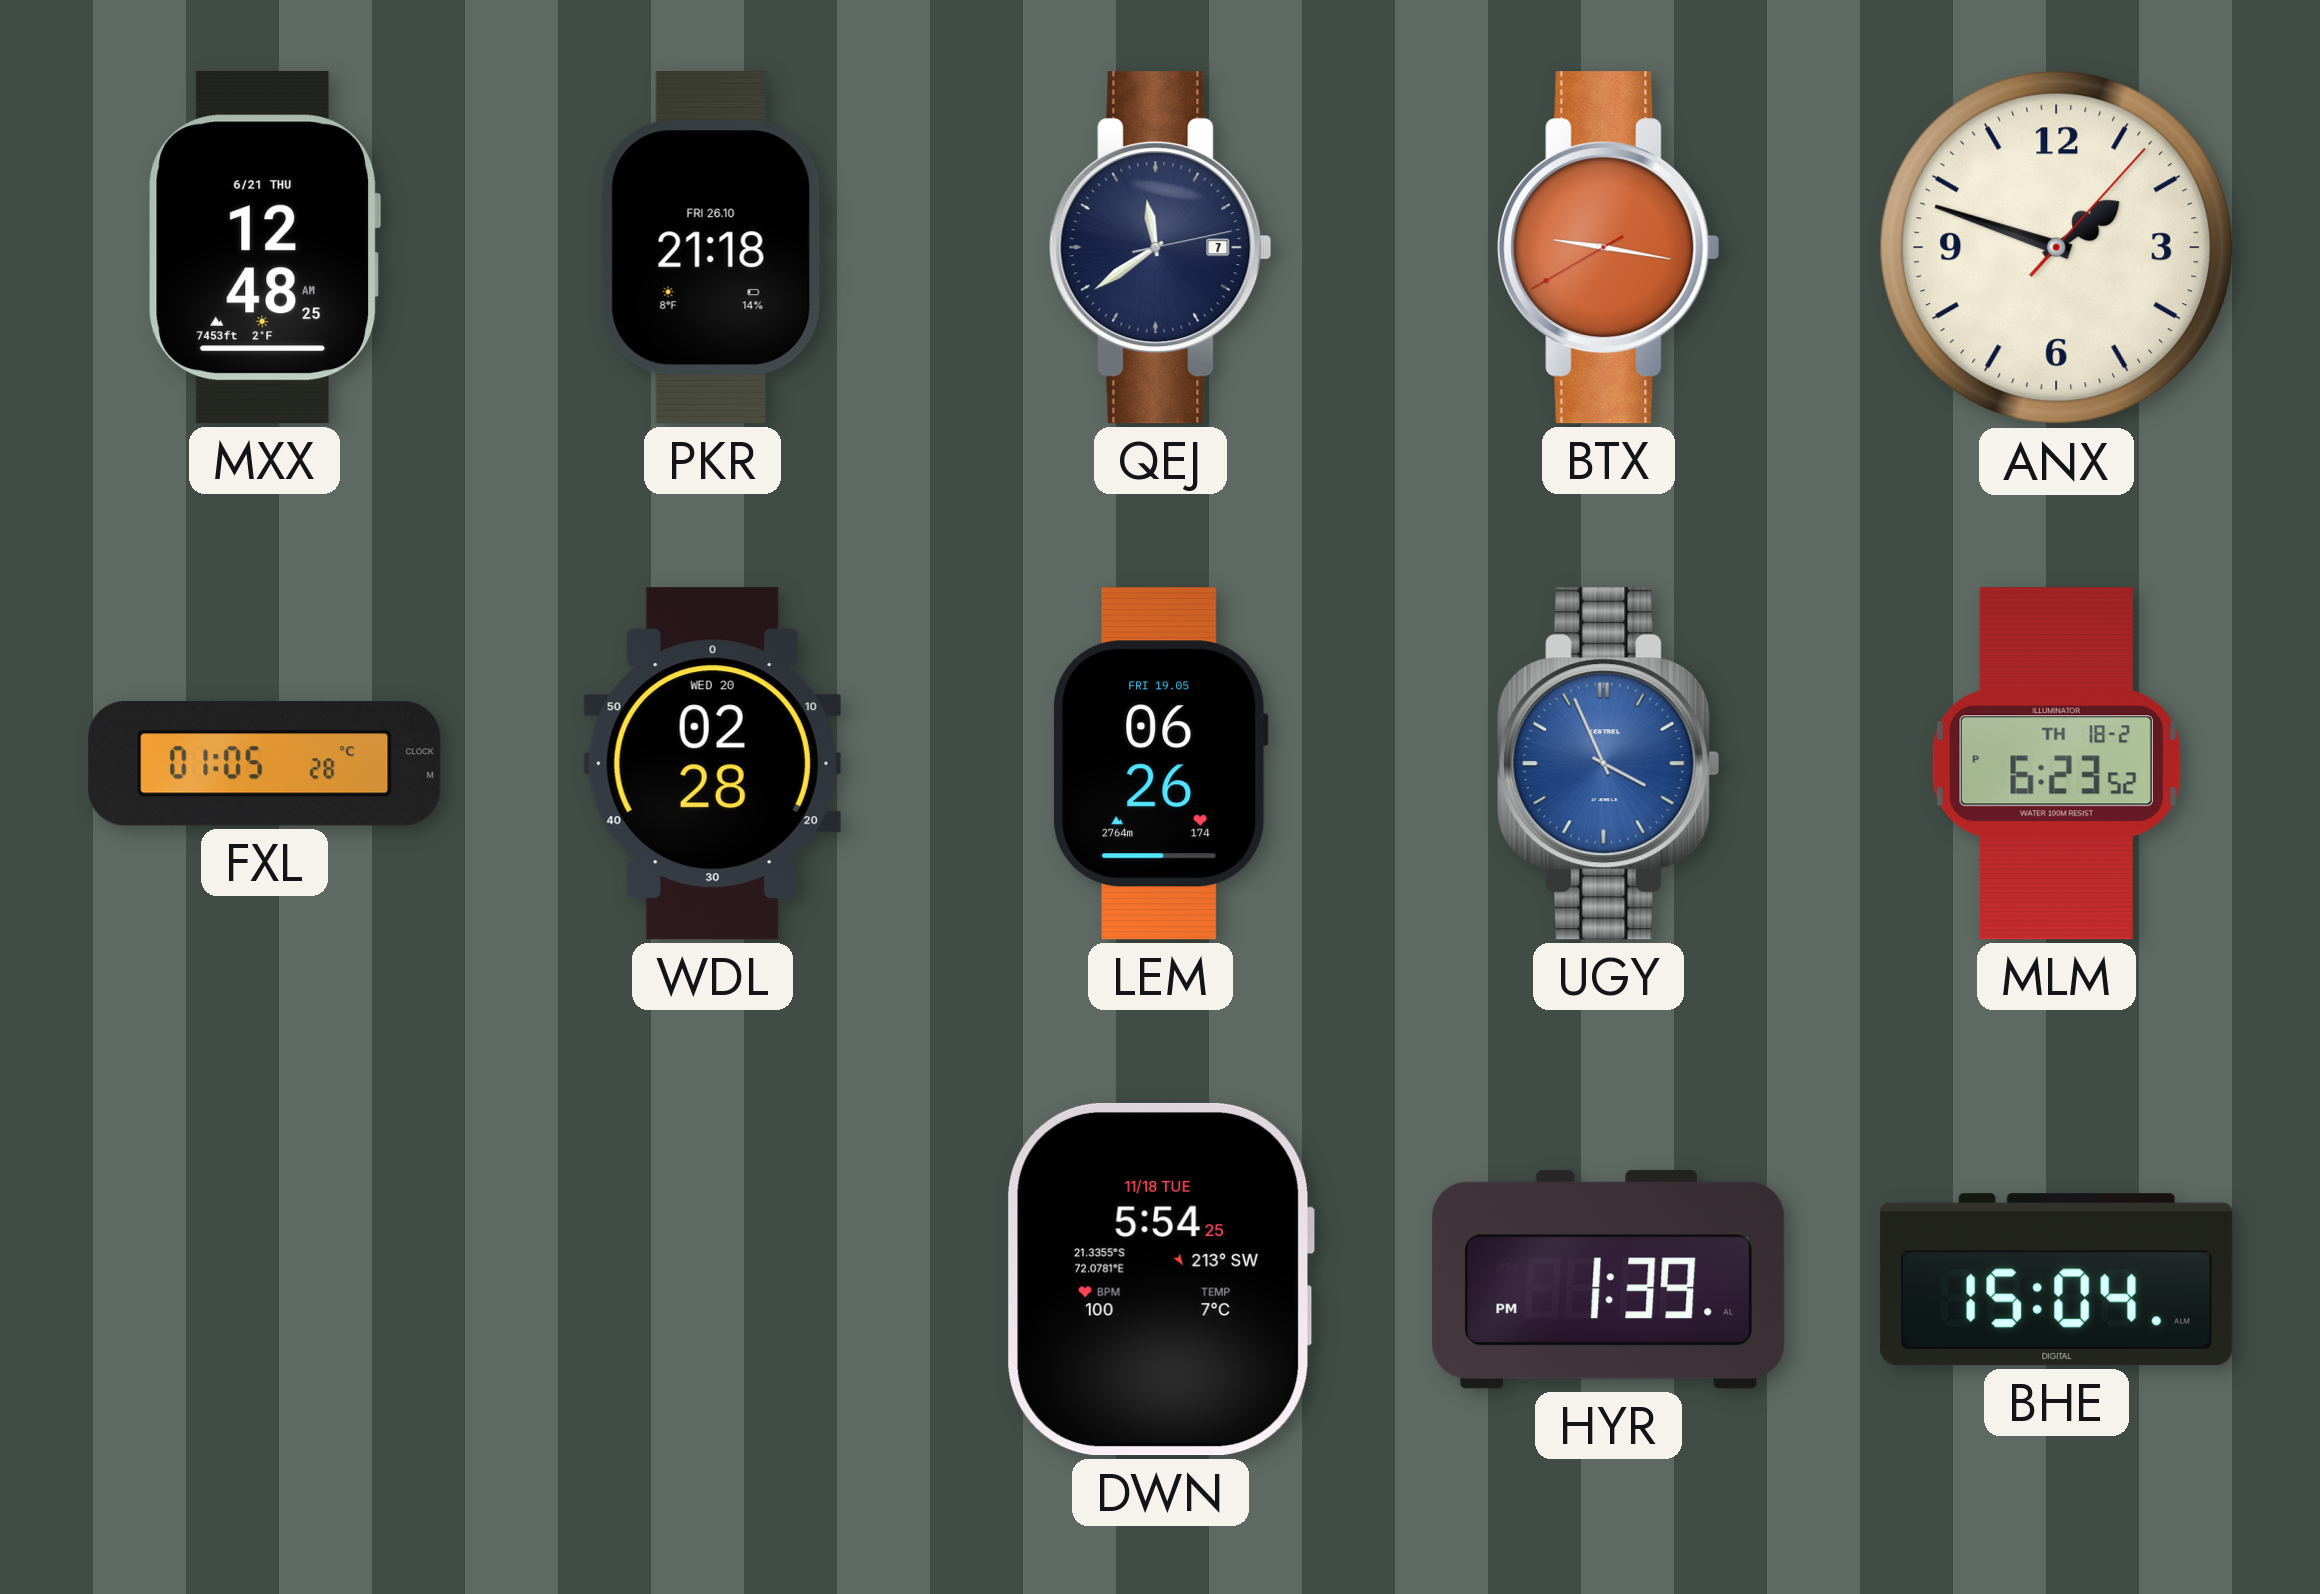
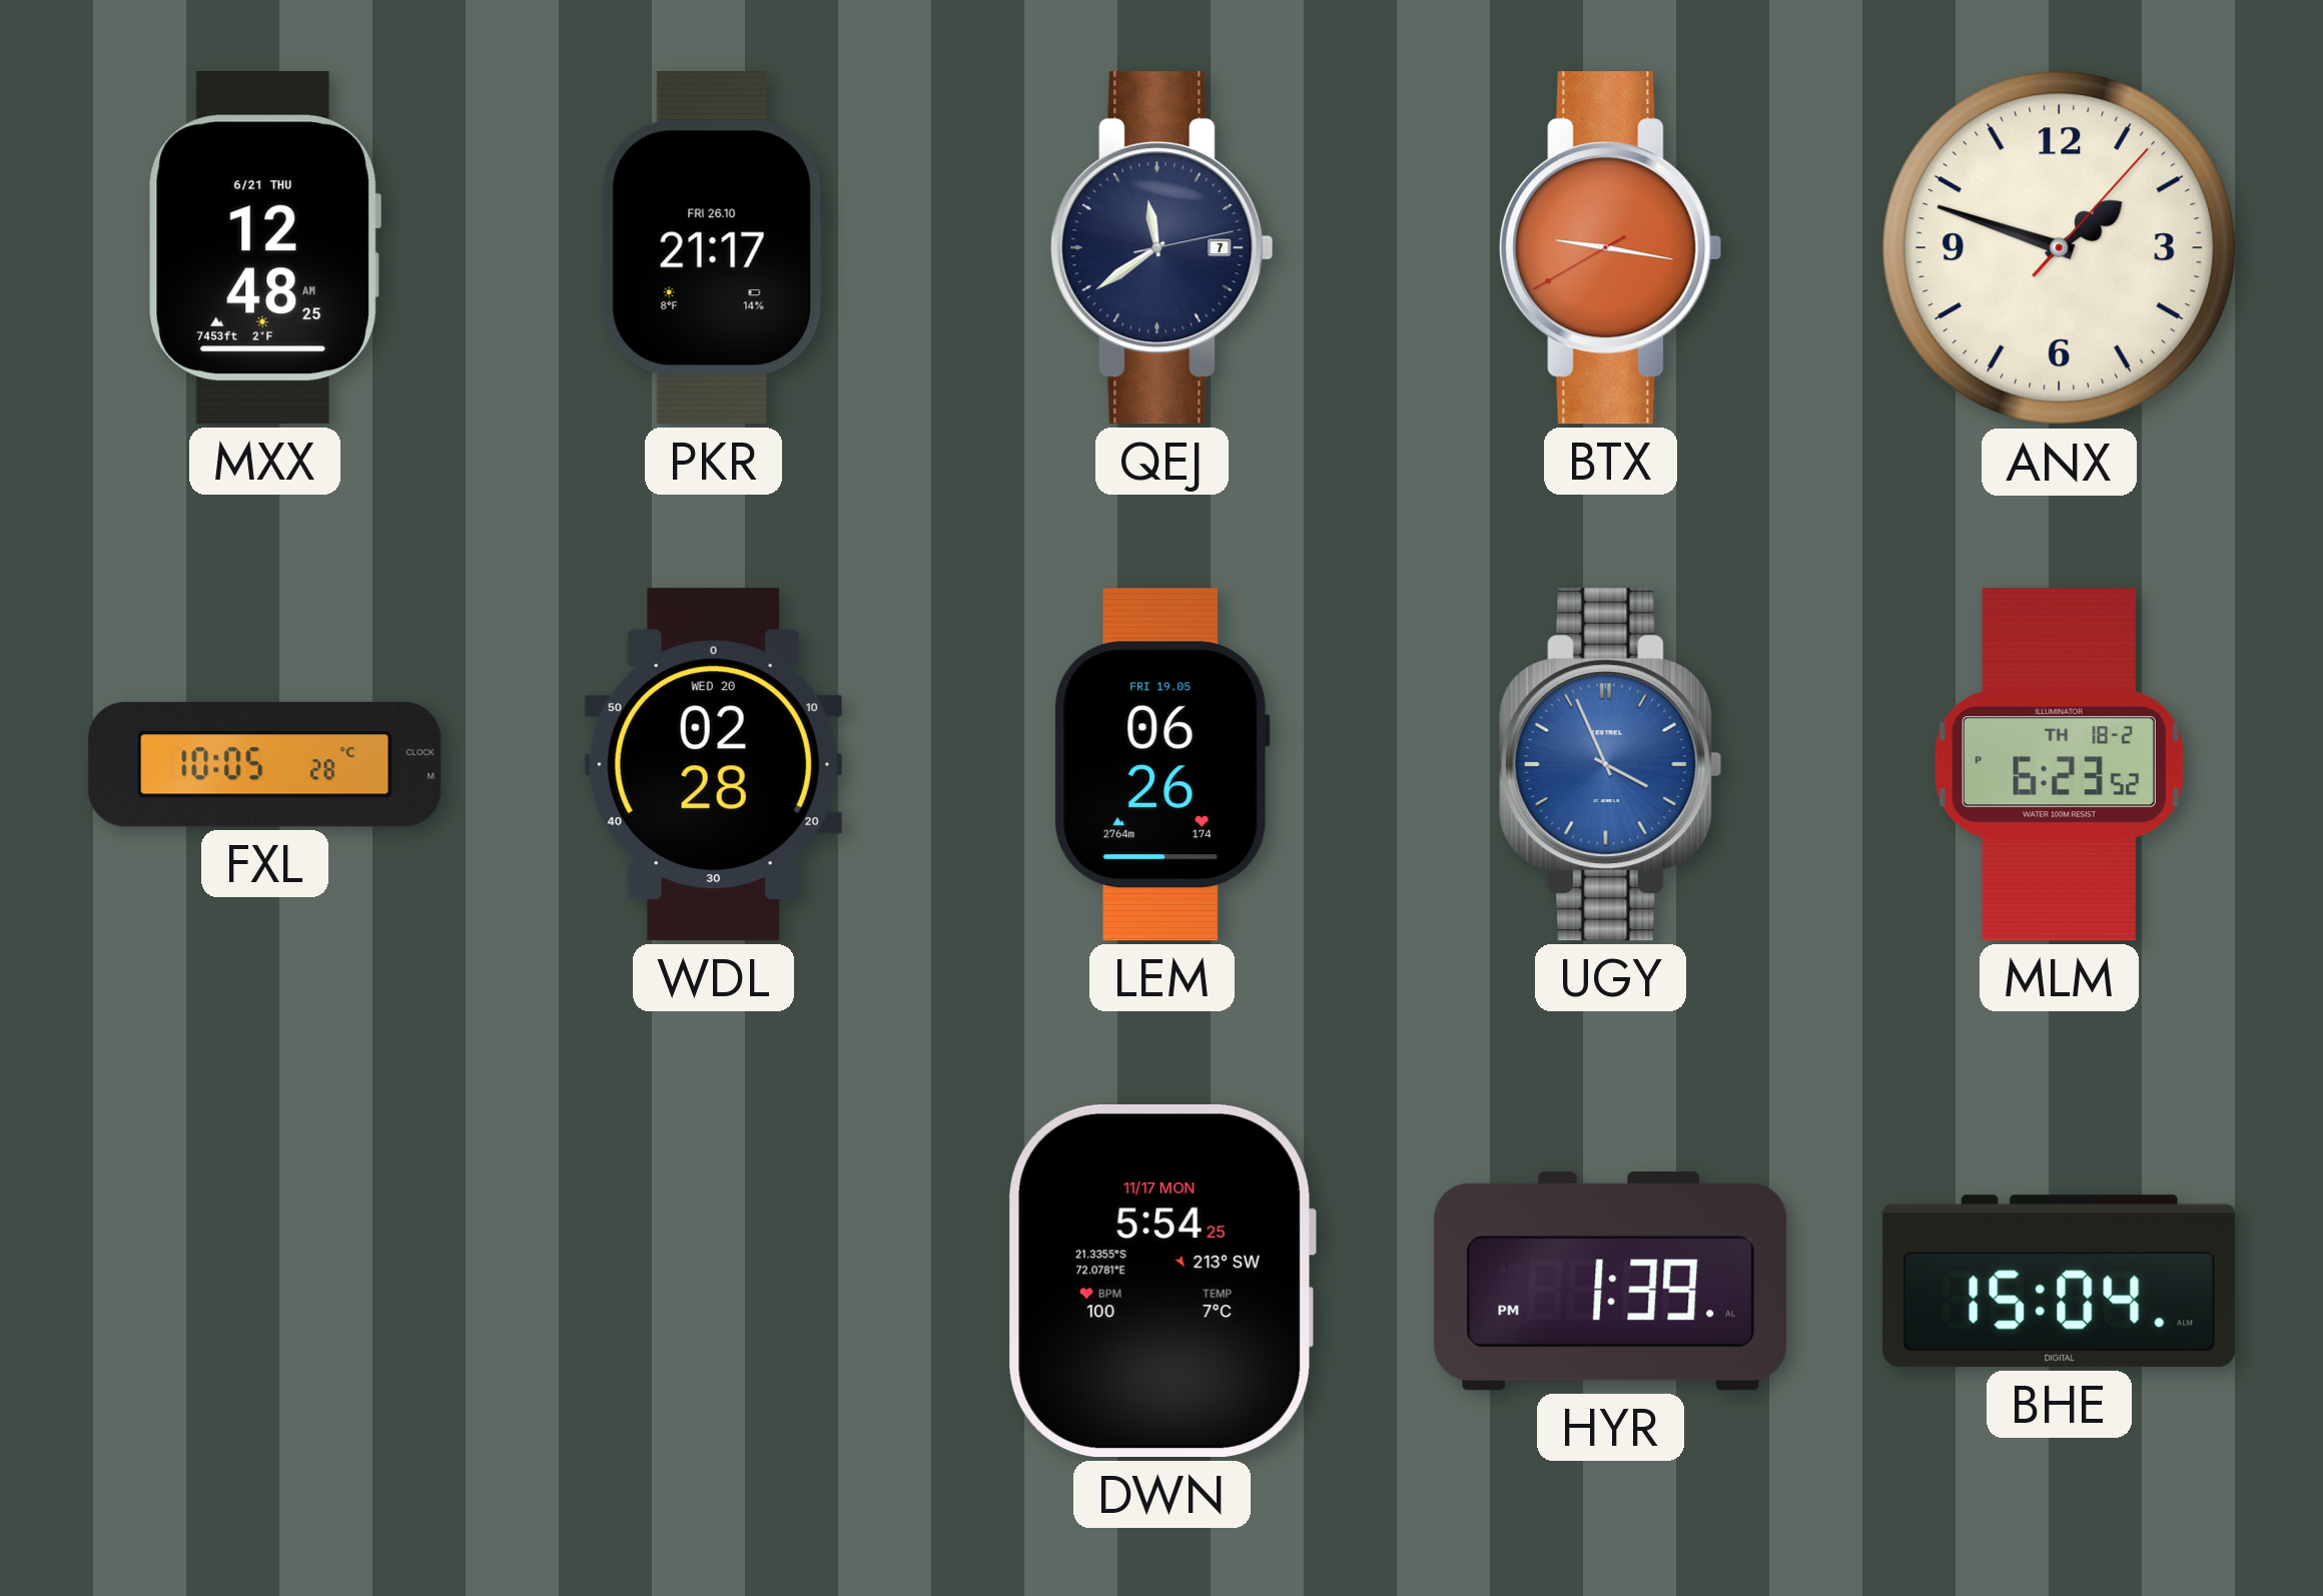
PKR: 21:18 -> 21:17
FXL: 01:05 -> 10:05
DWN date: 11/18 TUE -> 11/17 MON
